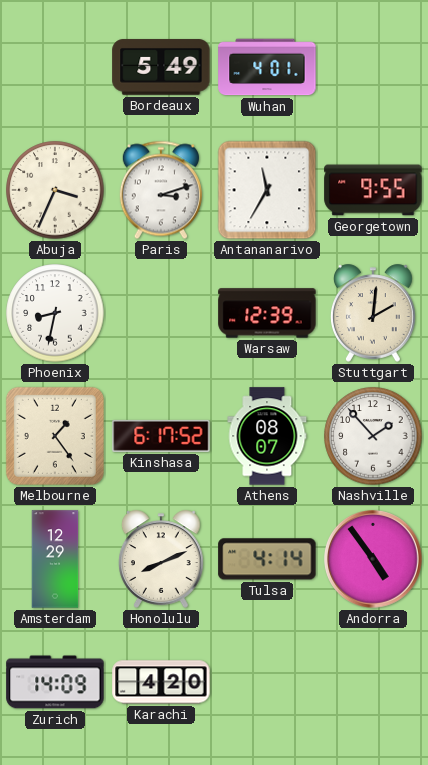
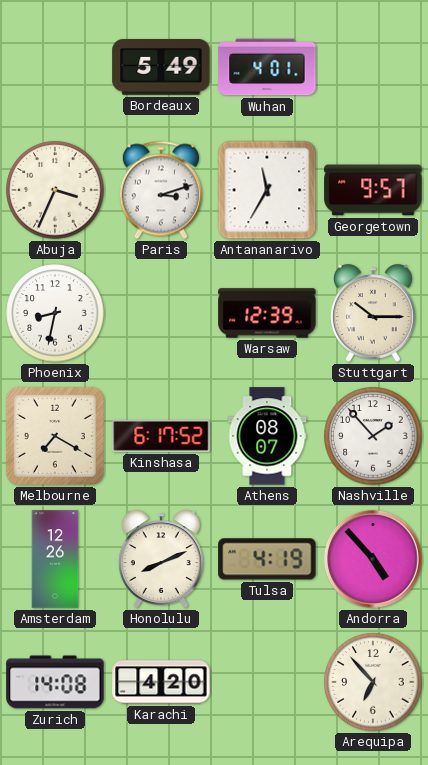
Georgetown: 9:55 -> 9:57
Stuttgart: 2:01 -> 10:15
Melbourne: 1:24 -> 7:20
Amsterdam: 12:29 -> 12:26
Tulsa: 4:14 -> 4:19
Andorra: 4:54 -> 4:53
Zurich: 14:09 -> 14:08
Arequipa: none -> 6:53
